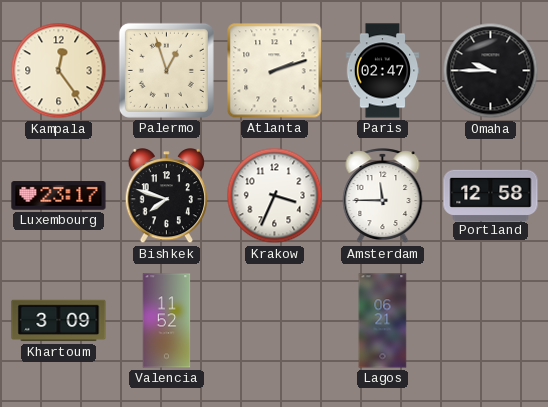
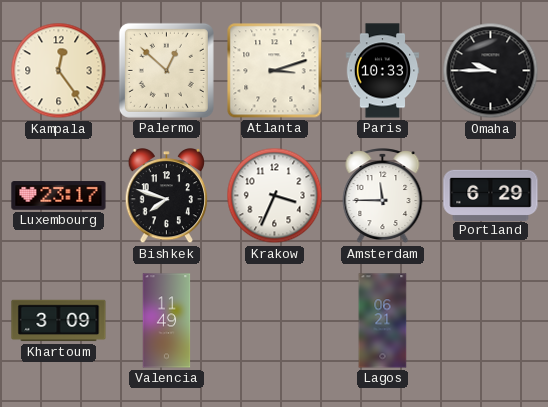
Palermo: 12:57 -> 12:52
Atlanta: 2:12 -> 3:12
Paris: 02:47 -> 10:33
Portland: 12:58 -> 6:29
Valencia: 11:52 -> 11:49
